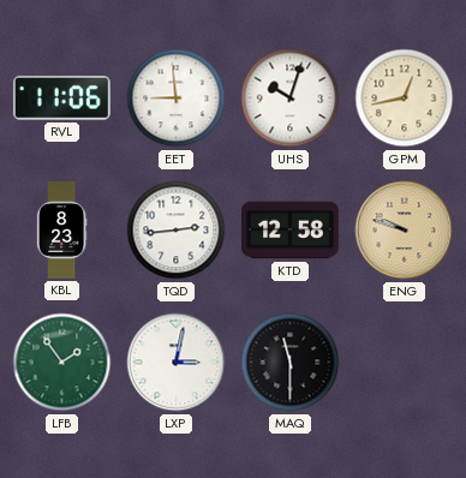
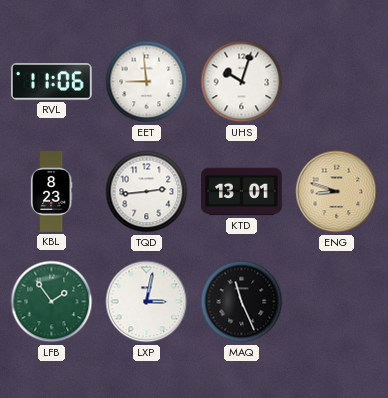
GPM: 12:43 -> none
KTD: 12:58 -> 13:01
ENG: 9:48 -> 8:48
MAQ: 11:30 -> 11:26
